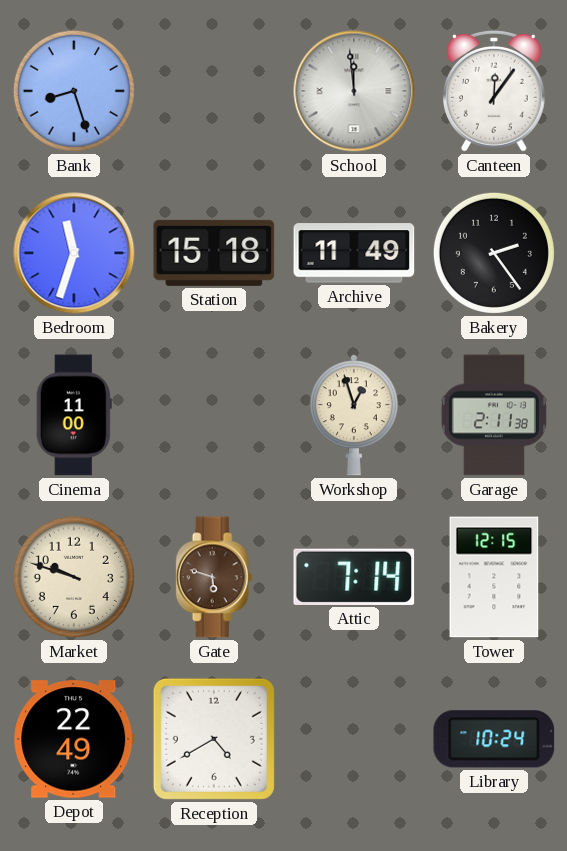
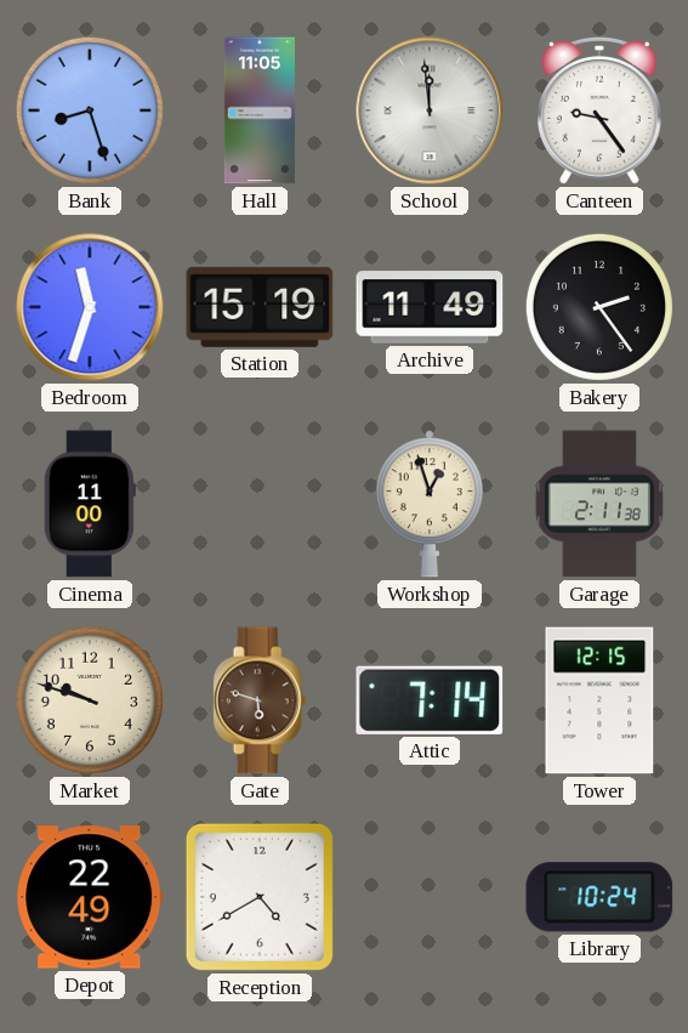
Hall: none -> 11:05
Canteen: 12:06 -> 9:24
Station: 15:18 -> 15:19
